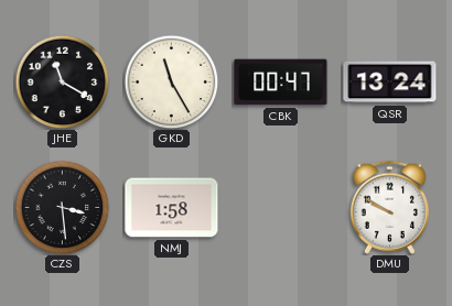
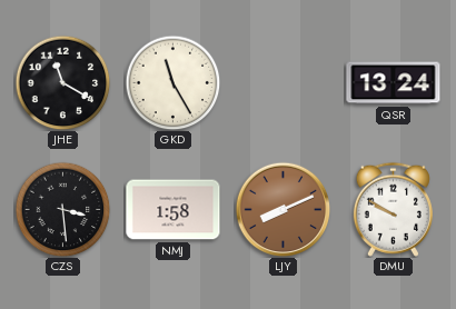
CBK: 00:47 -> none
LJY: none -> 8:11
